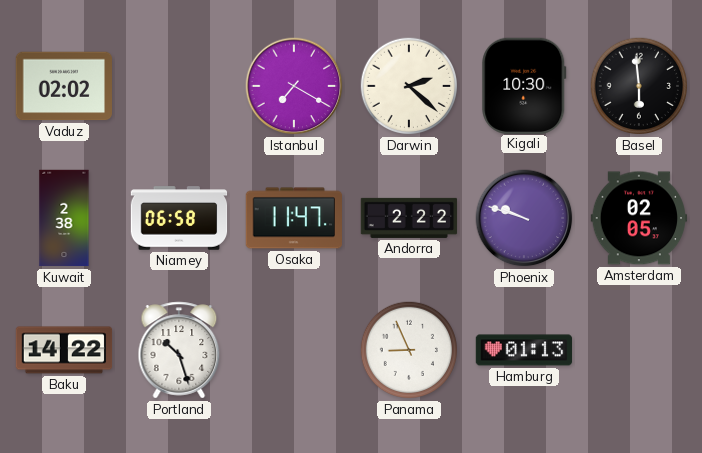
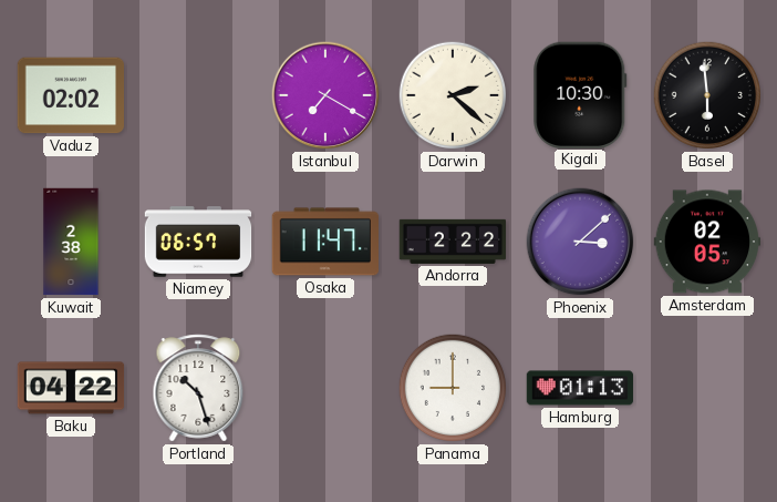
Niamey: 06:58 -> 06:57
Phoenix: 9:48 -> 3:08
Baku: 14:22 -> 04:22
Panama: 8:56 -> 9:00
